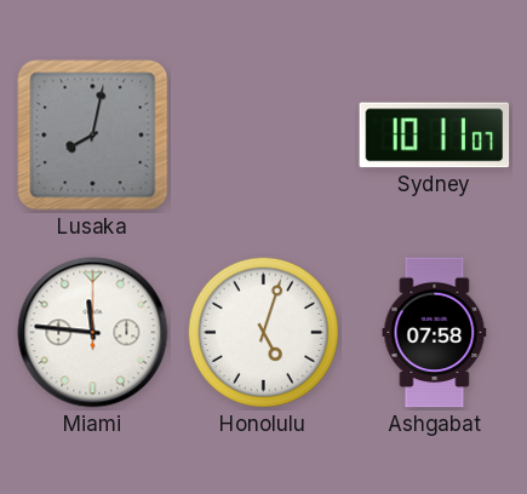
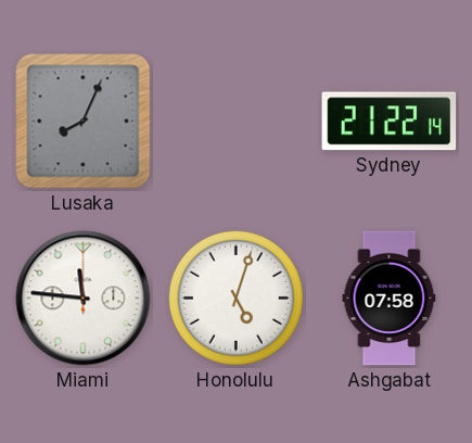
Lusaka: 8:02 -> 8:04
Sydney: 10:11 -> 21:22
